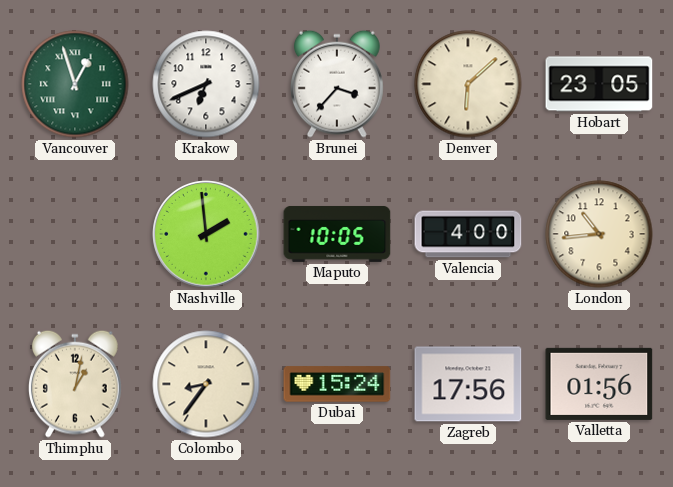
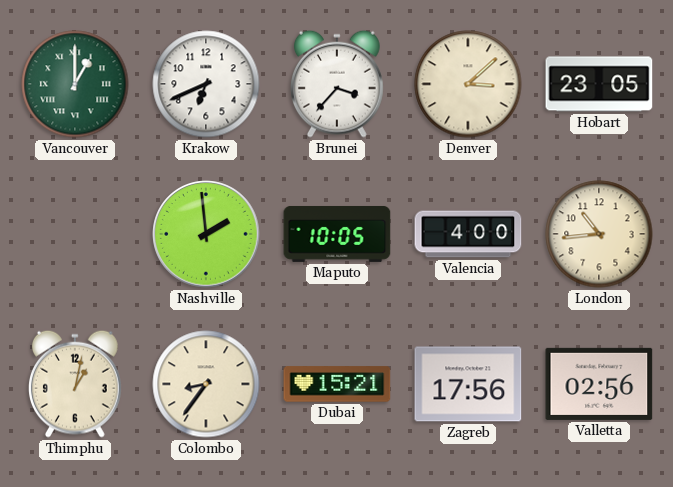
Vancouver: 12:57 -> 1:00
Denver: 6:08 -> 3:08
Dubai: 15:24 -> 15:21
Valletta: 01:56 -> 02:56
